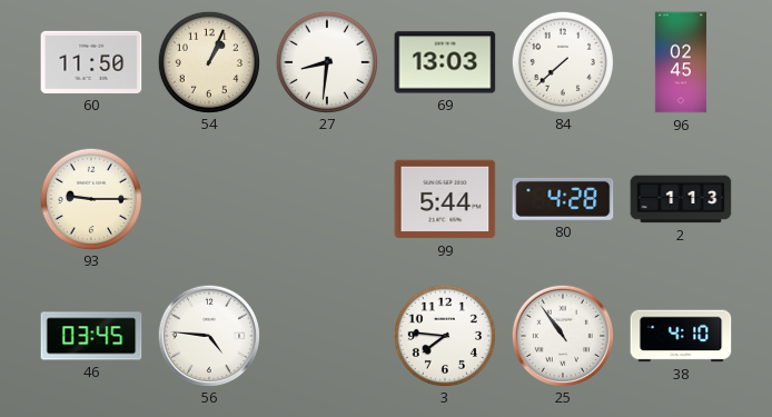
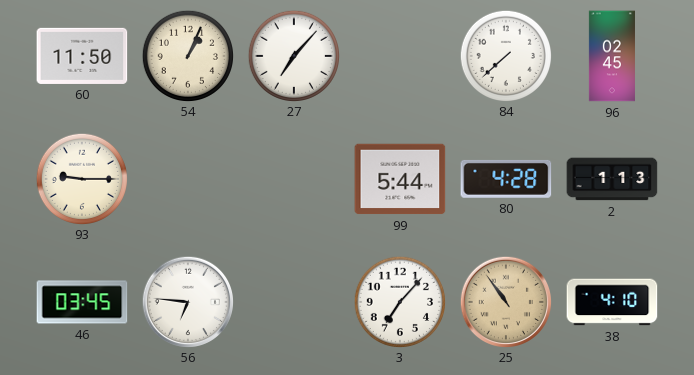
27: 8:31 -> 7:07
69: 13:03 -> none
56: 4:46 -> 6:46
3: 7:46 -> 7:07
25 dial: white -> champagne
